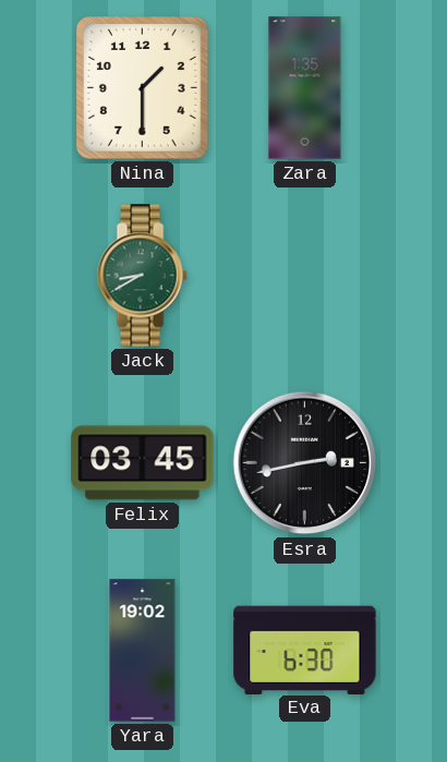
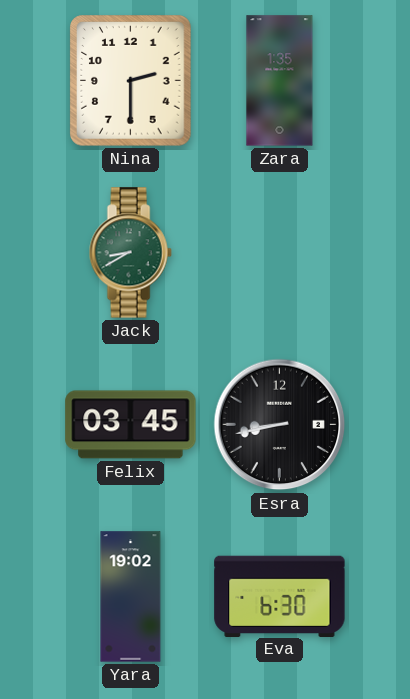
Nina: 1:30 -> 2:30
Esra: 2:43 -> 8:43
